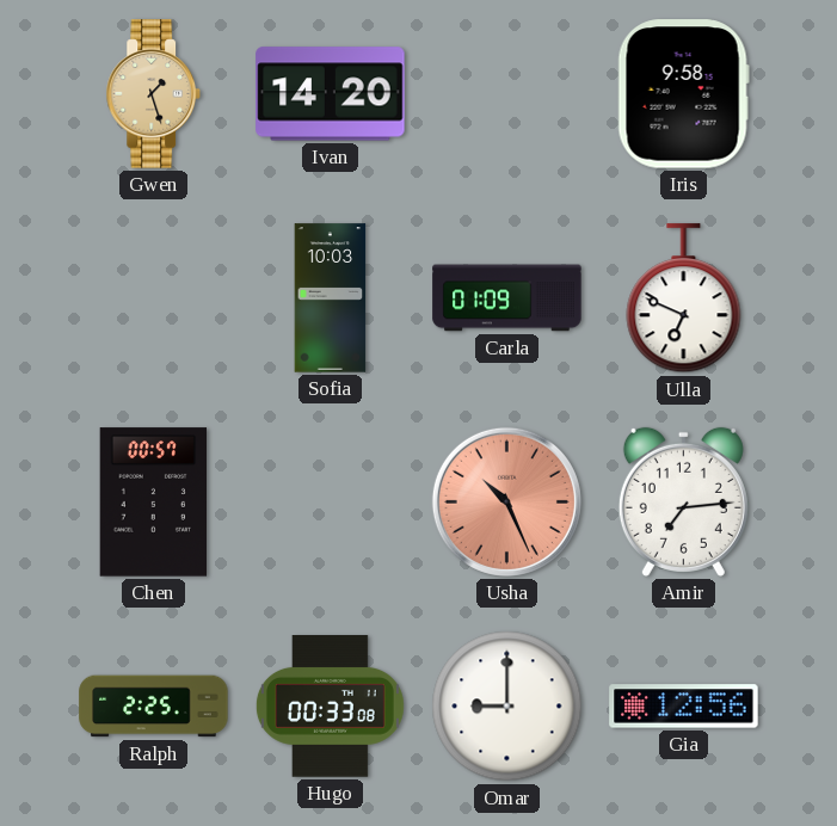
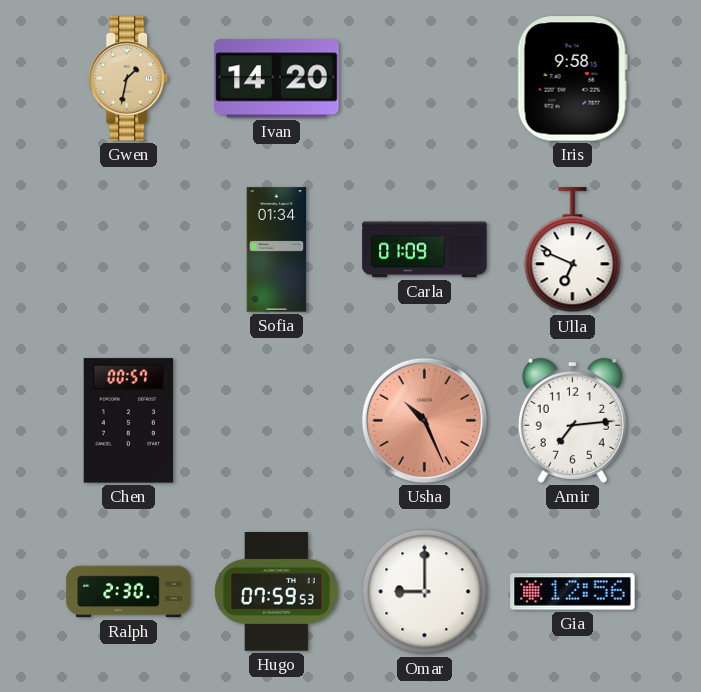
Gwen: 1:27 -> 1:32
Sofia: 10:03 -> 01:34
Ralph: 2:25 -> 2:30
Hugo: 00:33 -> 07:59
